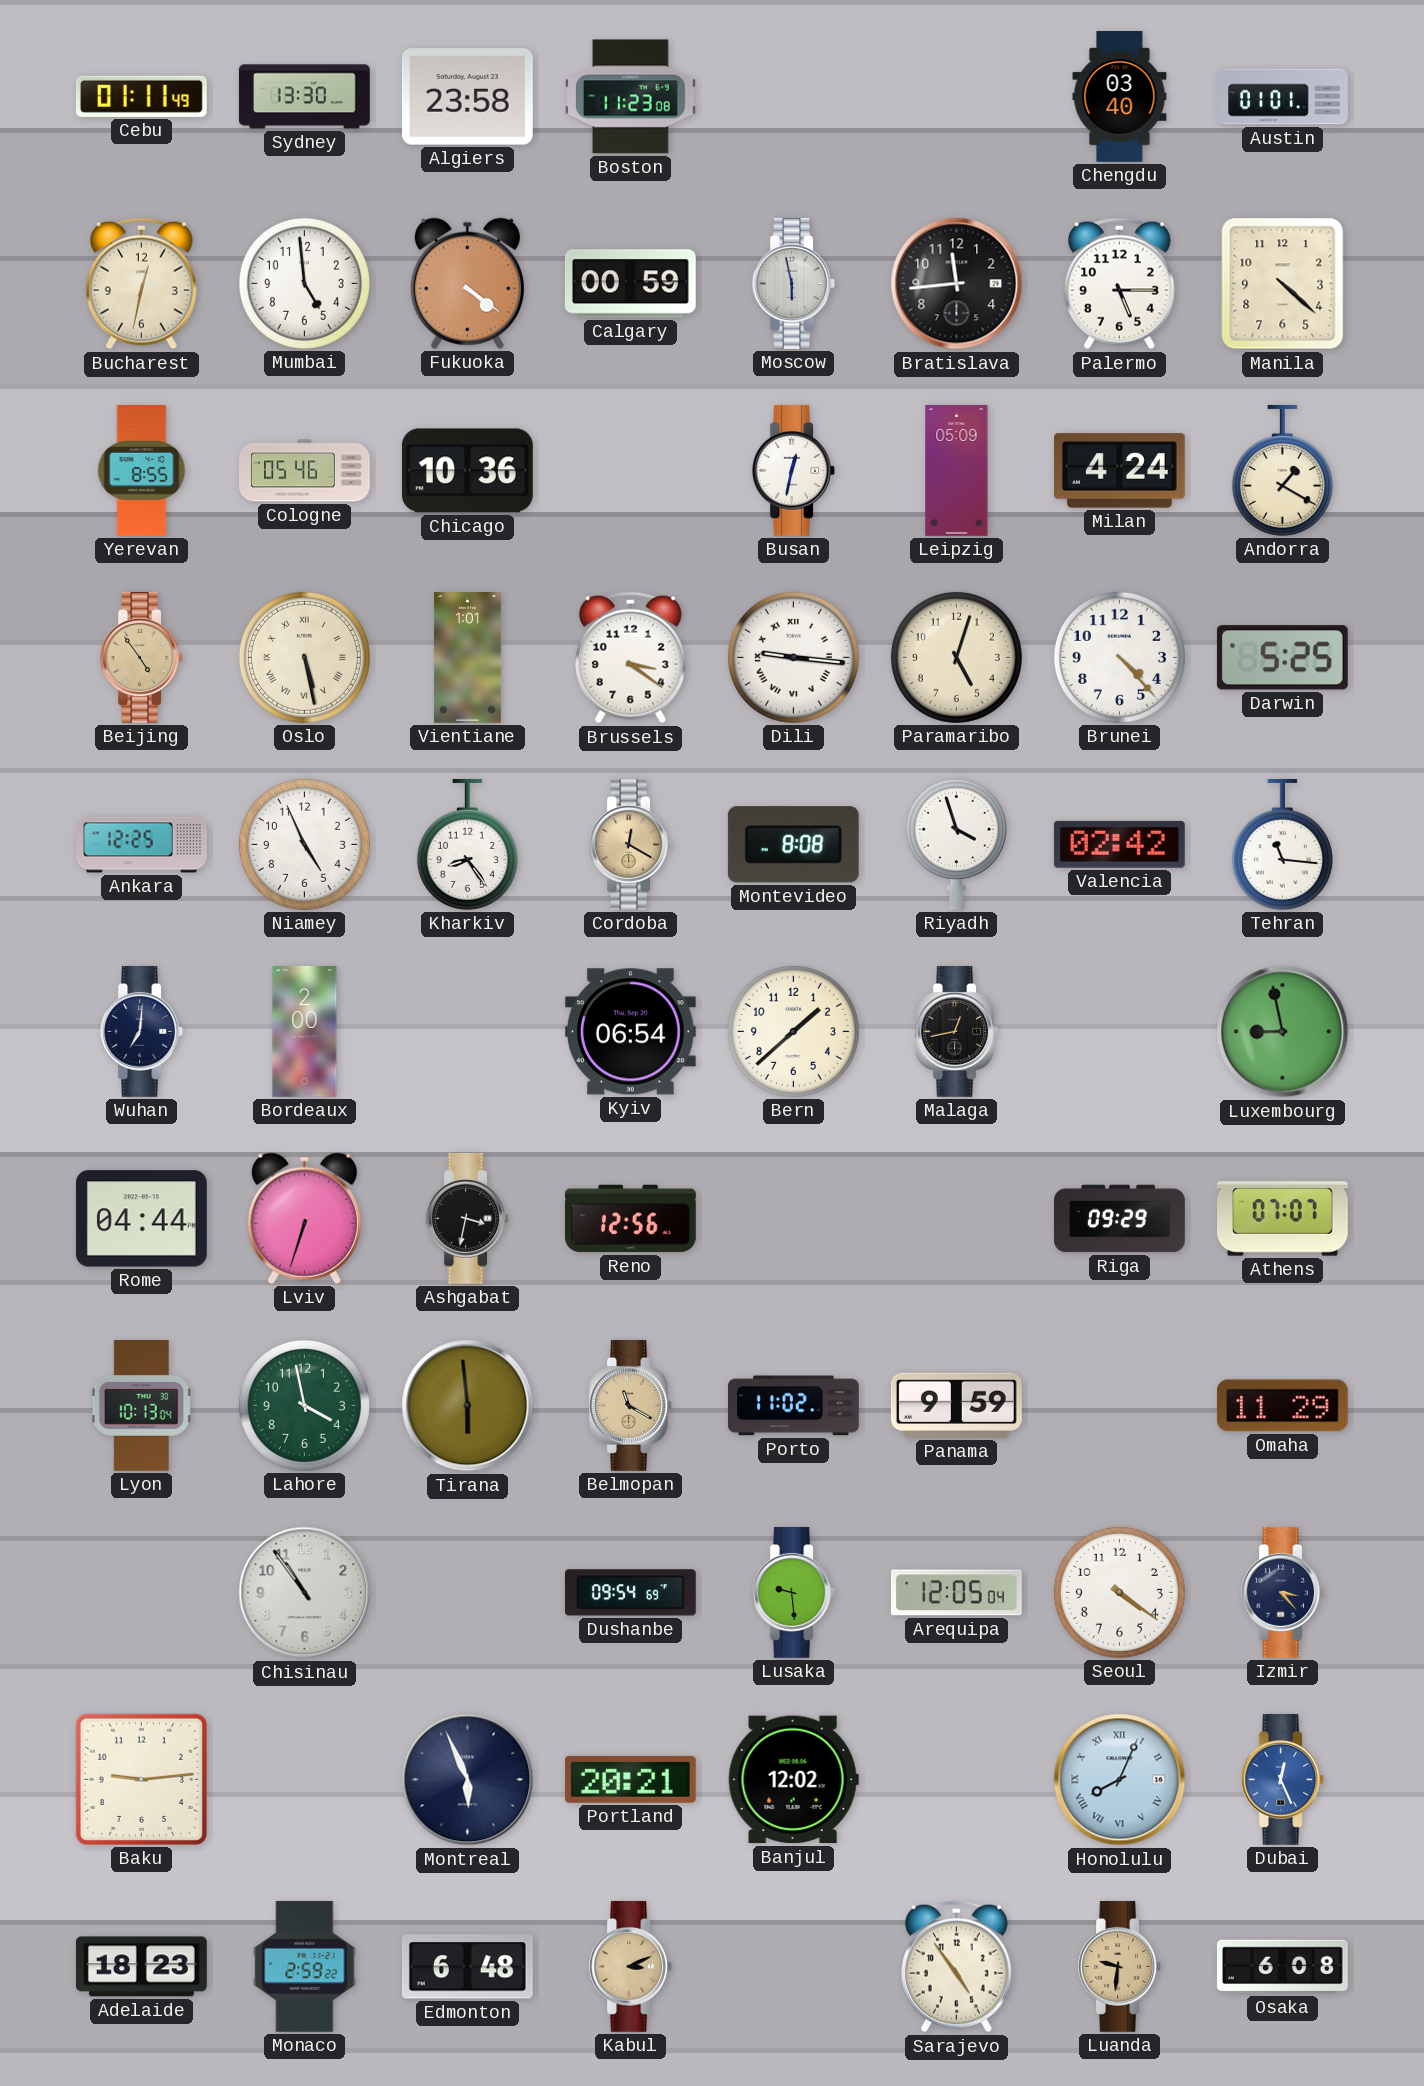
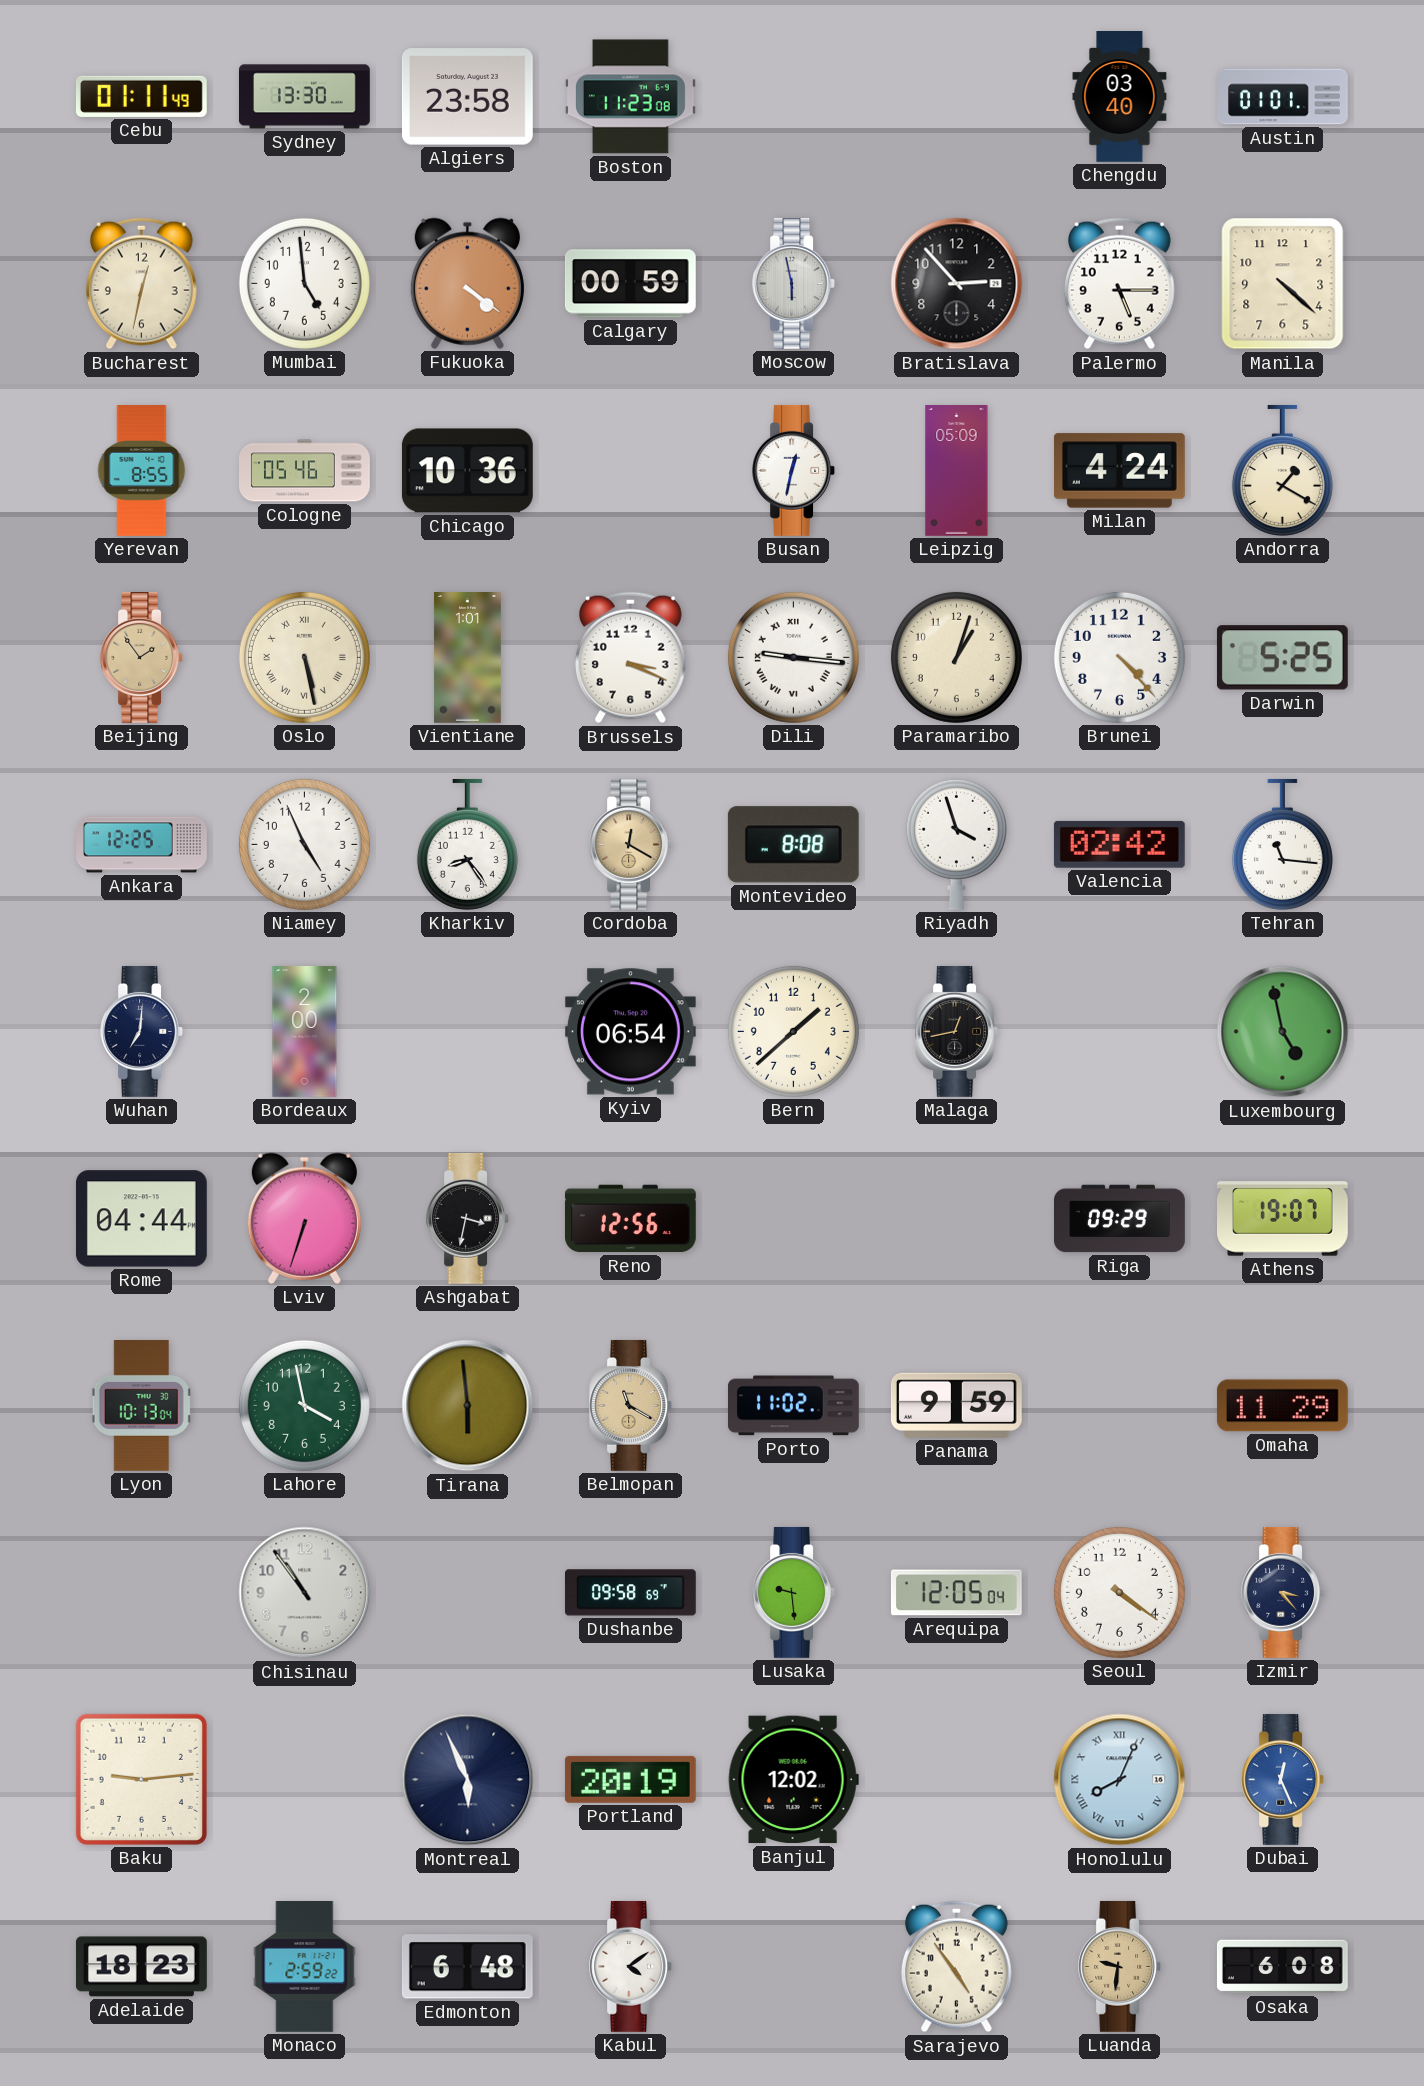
Bratislava: 11:44 -> 2:53
Beijing: 4:54 -> 1:54
Brussels: 3:21 -> 3:19
Paramaribo: 5:03 -> 1:03
Luxembourg: 8:58 -> 4:58
Athens: 07:07 -> 19:07
Dushanbe: 09:54 -> 09:58
Portland: 20:21 -> 20:19
Kabul: 3:11 -> 4:09
Kabul dial: champagne -> white
